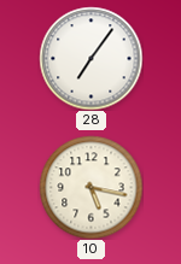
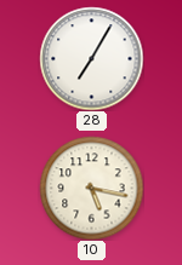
28: 7:06 -> 7:05
